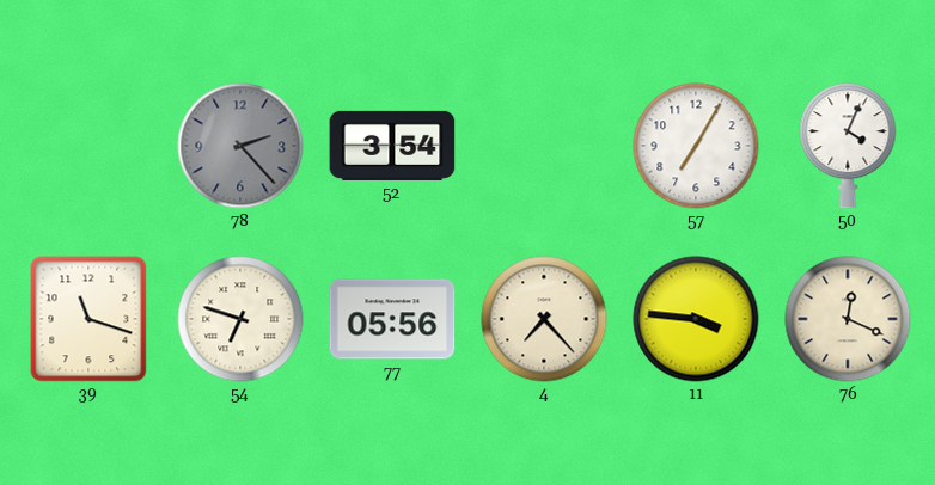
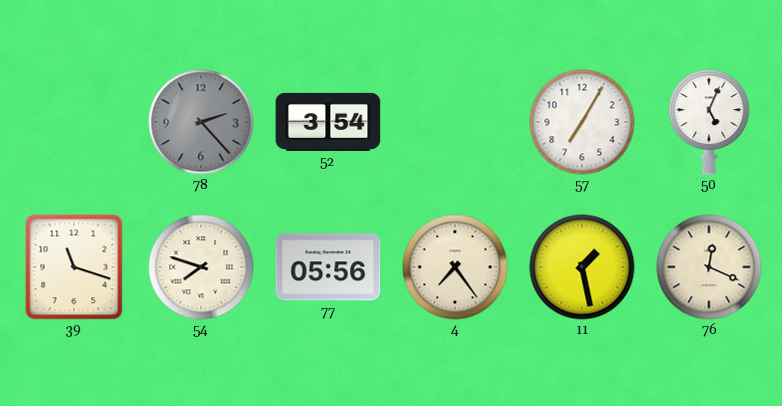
50: 4:04 -> 5:04
54: 6:48 -> 7:48
4: 7:23 -> 7:24
11: 3:46 -> 1:28
